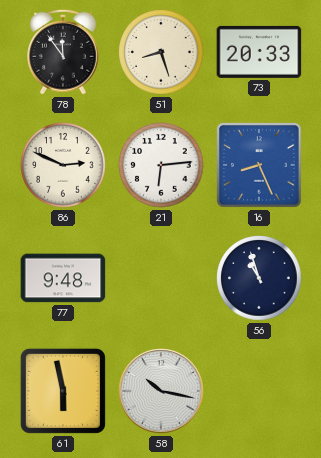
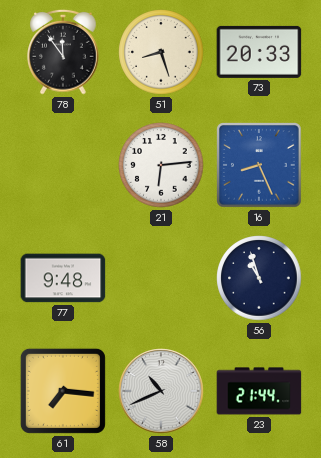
86: 2:49 -> none
61: 5:58 -> 7:16
58: 10:17 -> 10:41
23: none -> 21:44
